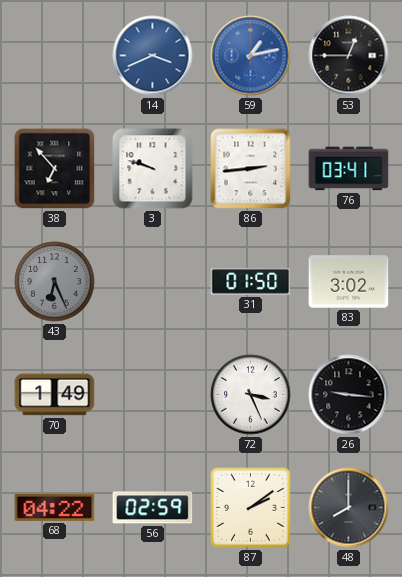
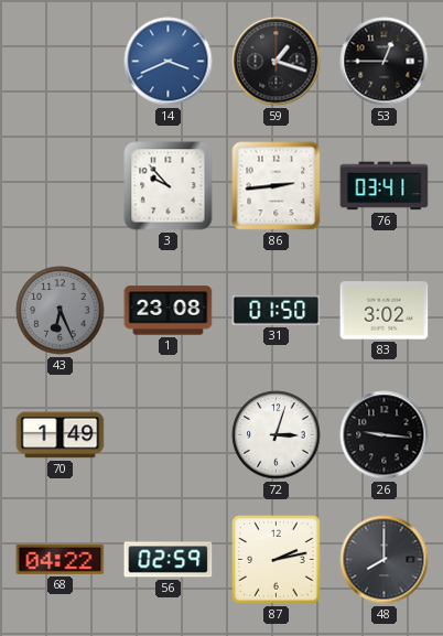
59: 1:13 -> 1:18
59 dial: blue -> black
38: 6:53 -> none
3: 9:48 -> 9:53
1: none -> 23:08
72: 3:26 -> 3:03
87: 2:09 -> 2:13
